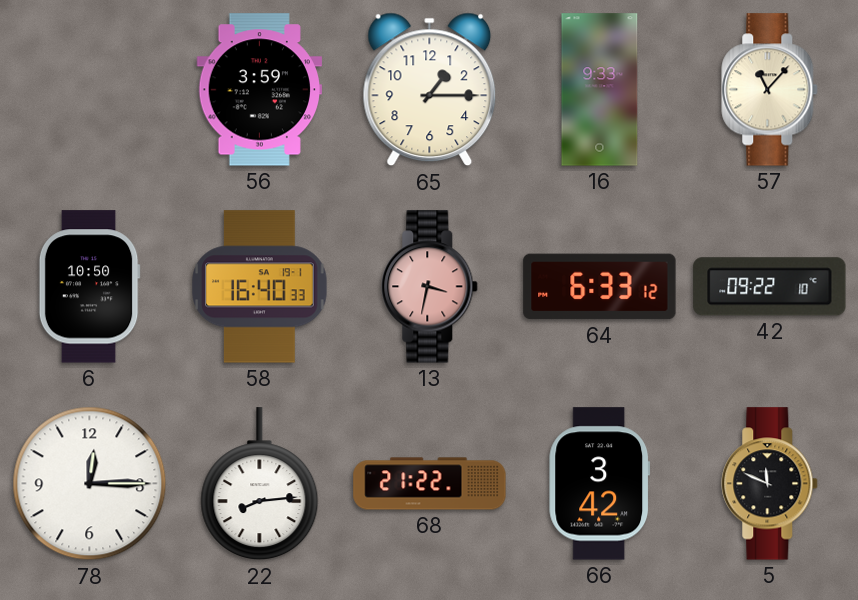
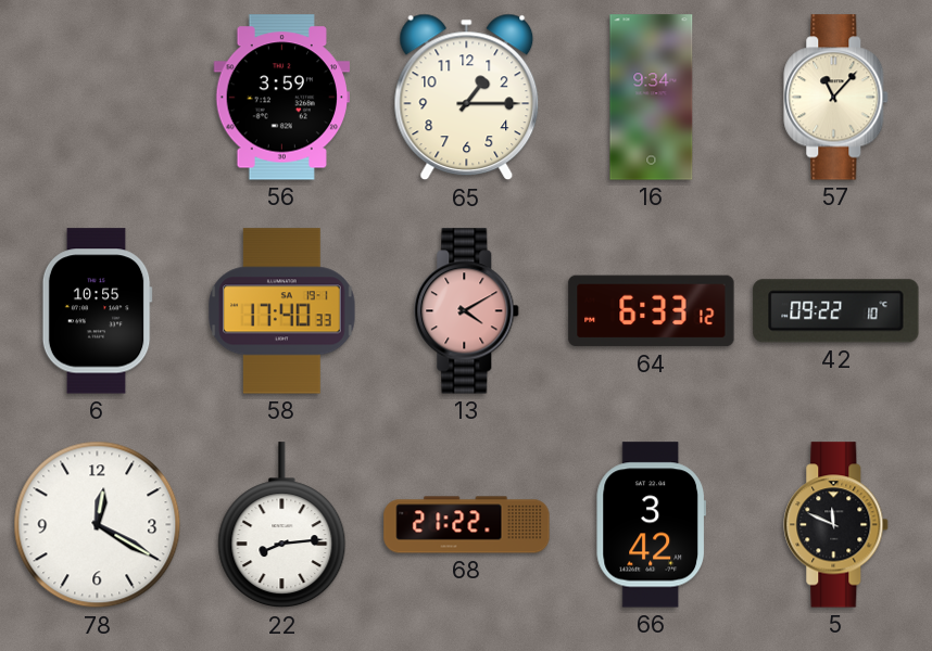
16: 9:33 -> 9:34
6: 10:50 -> 10:55
58: 16:40 -> 17:40
13: 3:32 -> 4:10
78: 12:15 -> 12:20
